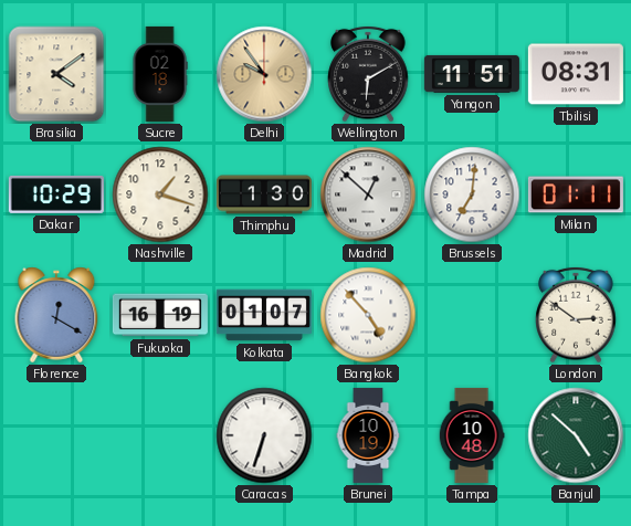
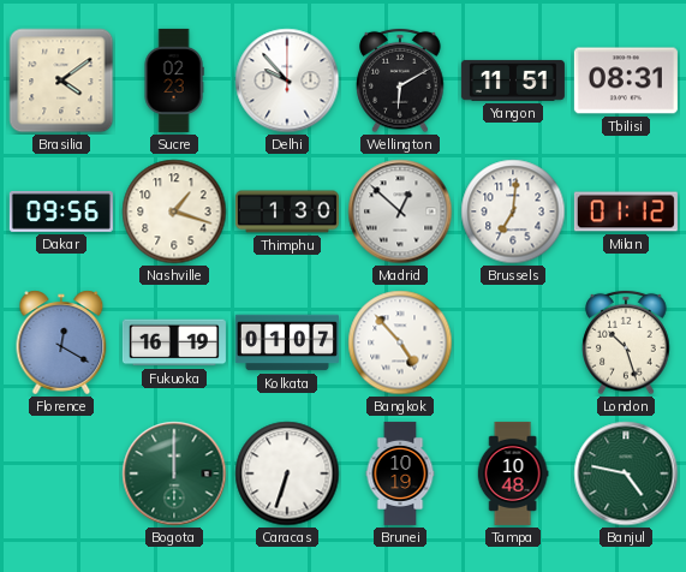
Sucre: 02:18 -> 02:23
Delhi: 9:54 -> 9:53
Delhi dial: champagne -> white
Dakar: 10:29 -> 09:56
Milan: 01:11 -> 01:12
London: 2:51 -> 10:27
Bogota: none -> 12:00
Banjul: 4:52 -> 4:47
